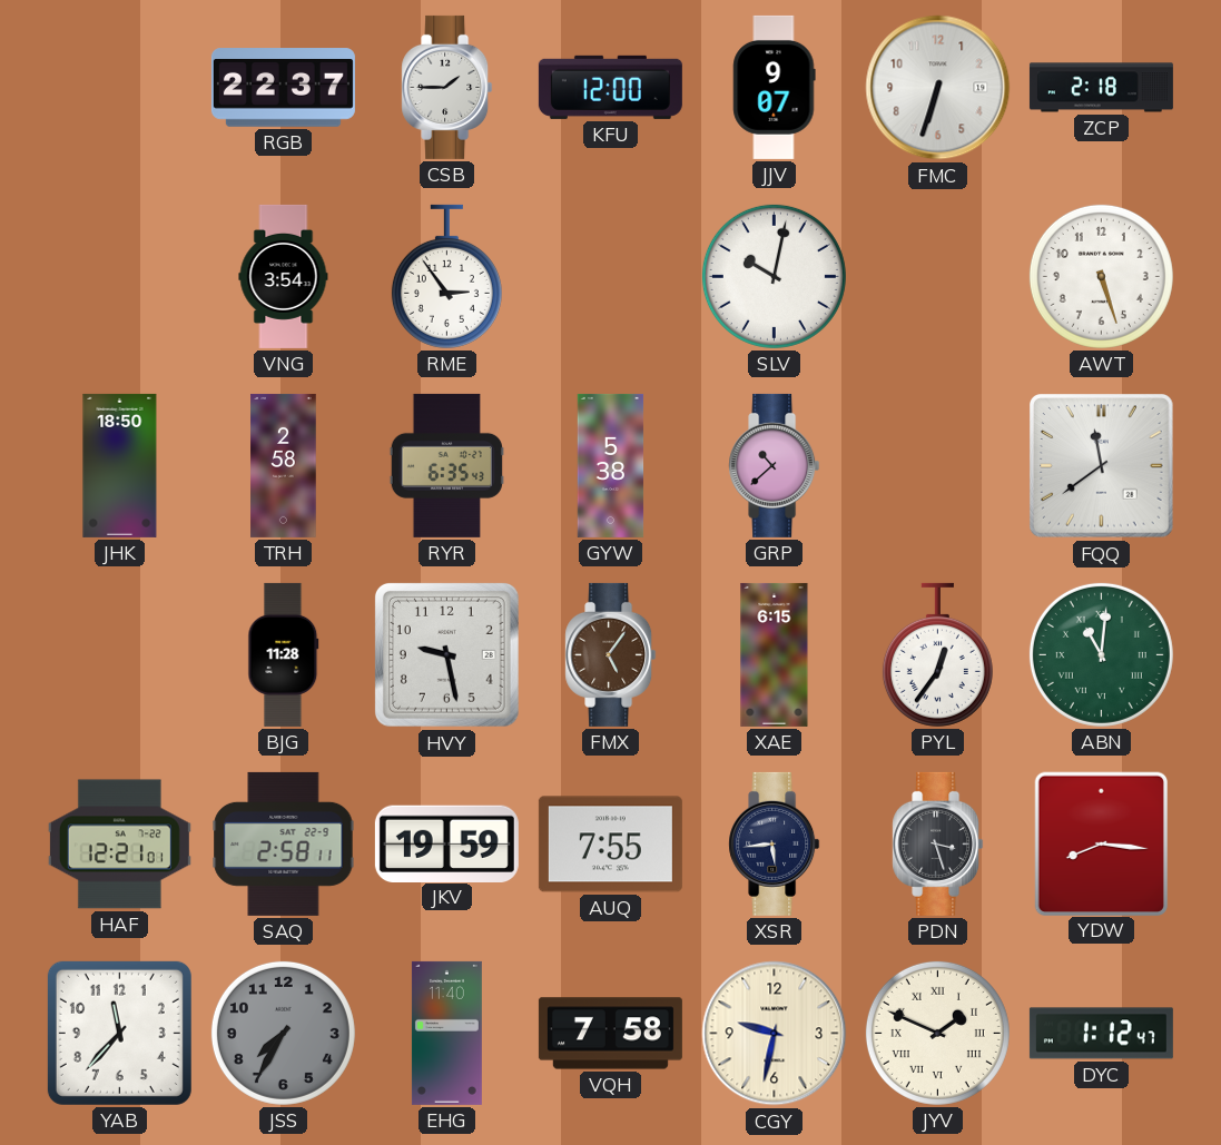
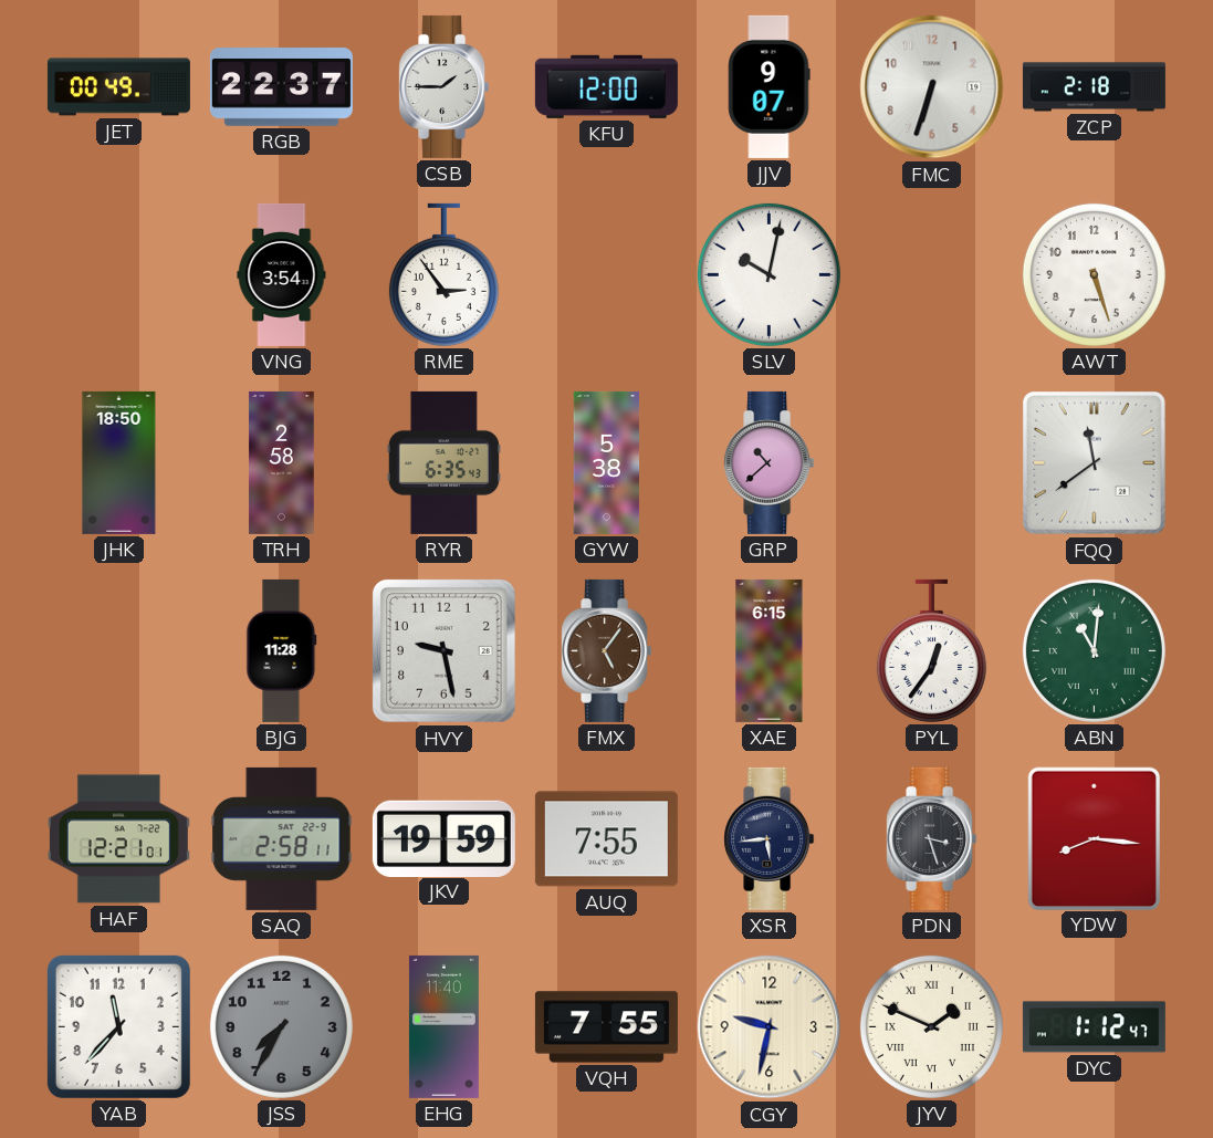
JET: none -> 00:49
VQH: 7:58 -> 7:55
